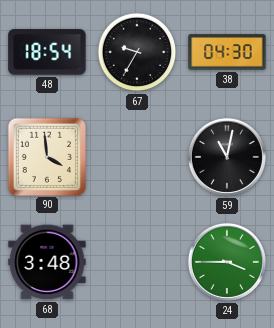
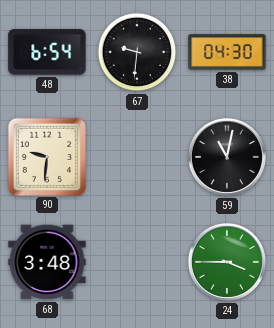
48: 18:54 -> 6:54
67: 9:35 -> 9:31
90: 3:59 -> 9:31
